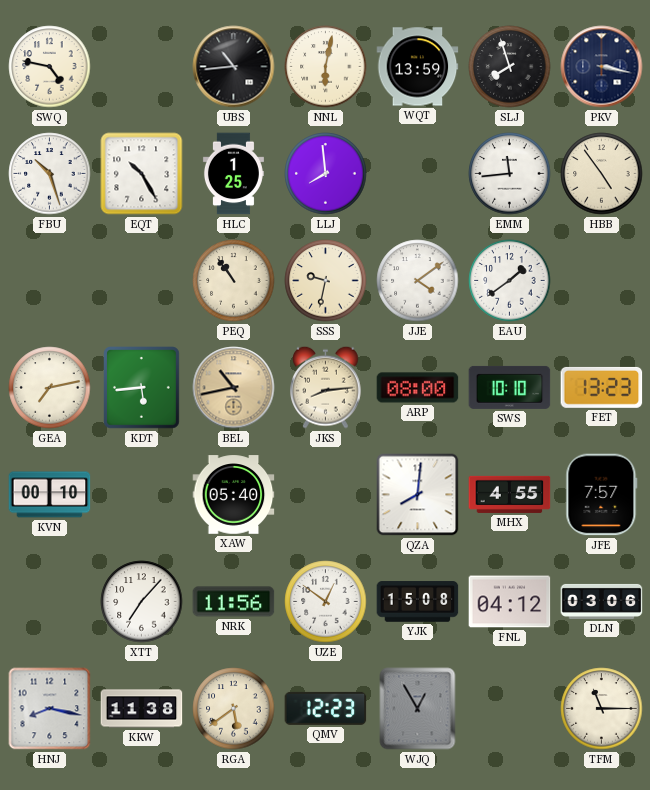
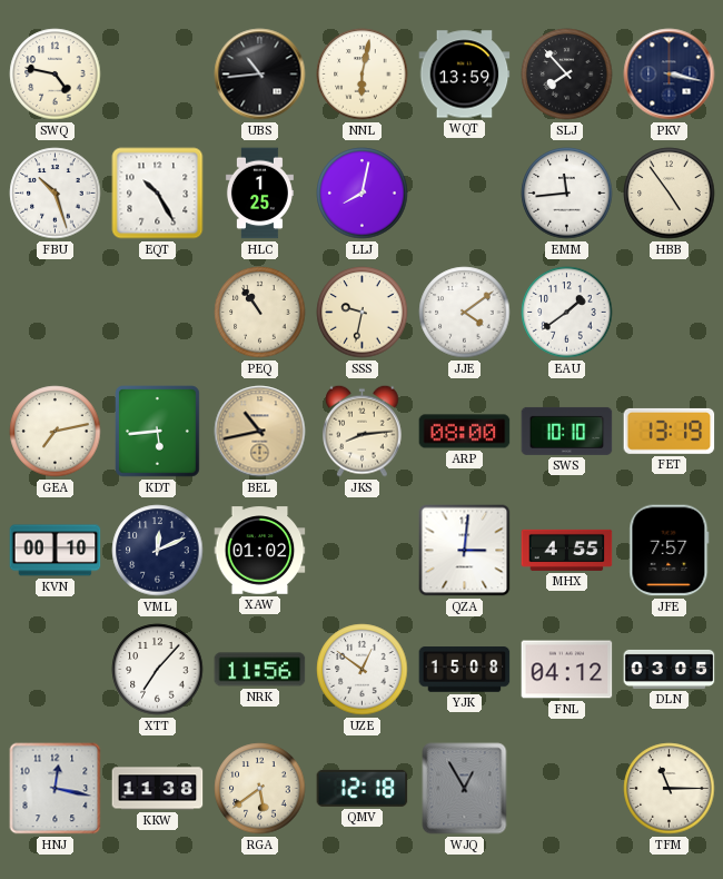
SLJ: 7:57 -> 7:53
LLJ: 7:59 -> 8:02
FET: 13:23 -> 13:19
VML: none -> 12:11
XAW: 05:40 -> 01:02
QZA: 8:01 -> 3:01
DLN: 03:06 -> 03:05
HNJ: 8:17 -> 12:17
QMV: 12:23 -> 12:18
